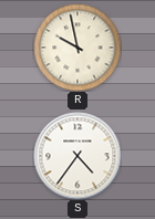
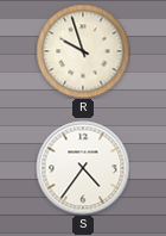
R: 9:58 -> 9:57
